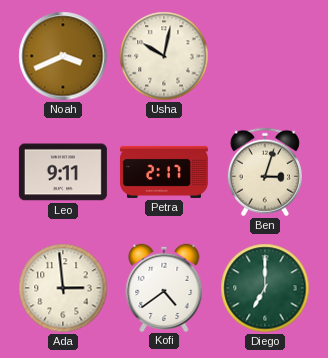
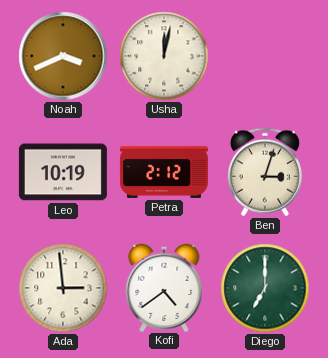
Usha: 10:02 -> 12:02
Leo: 9:11 -> 10:19
Petra: 2:17 -> 2:12
